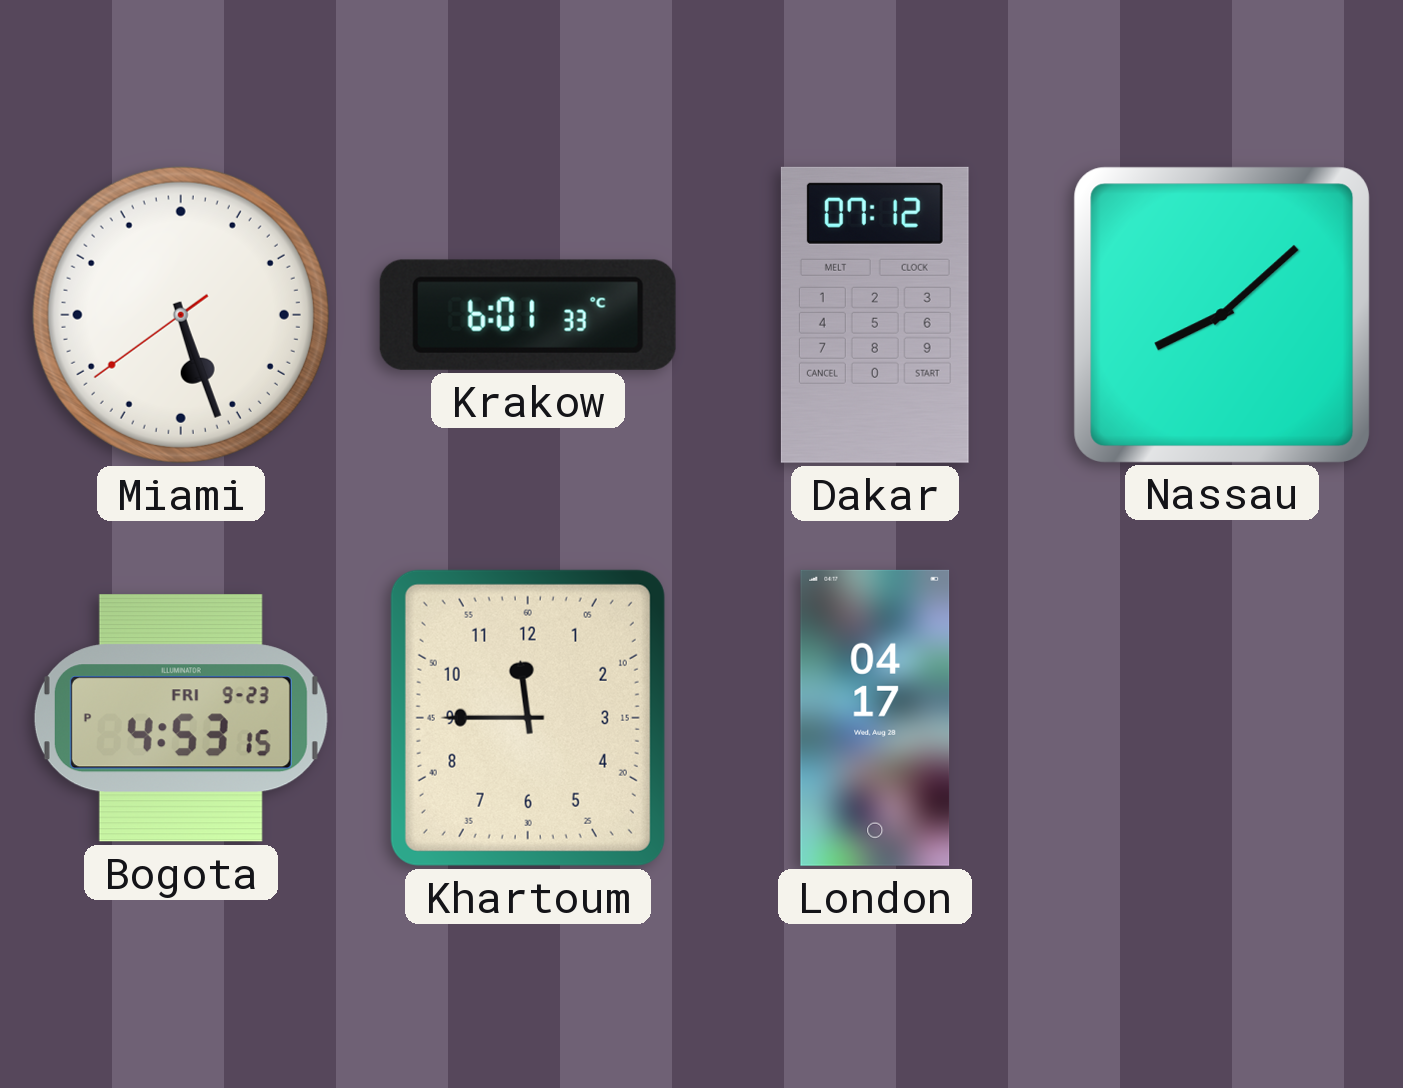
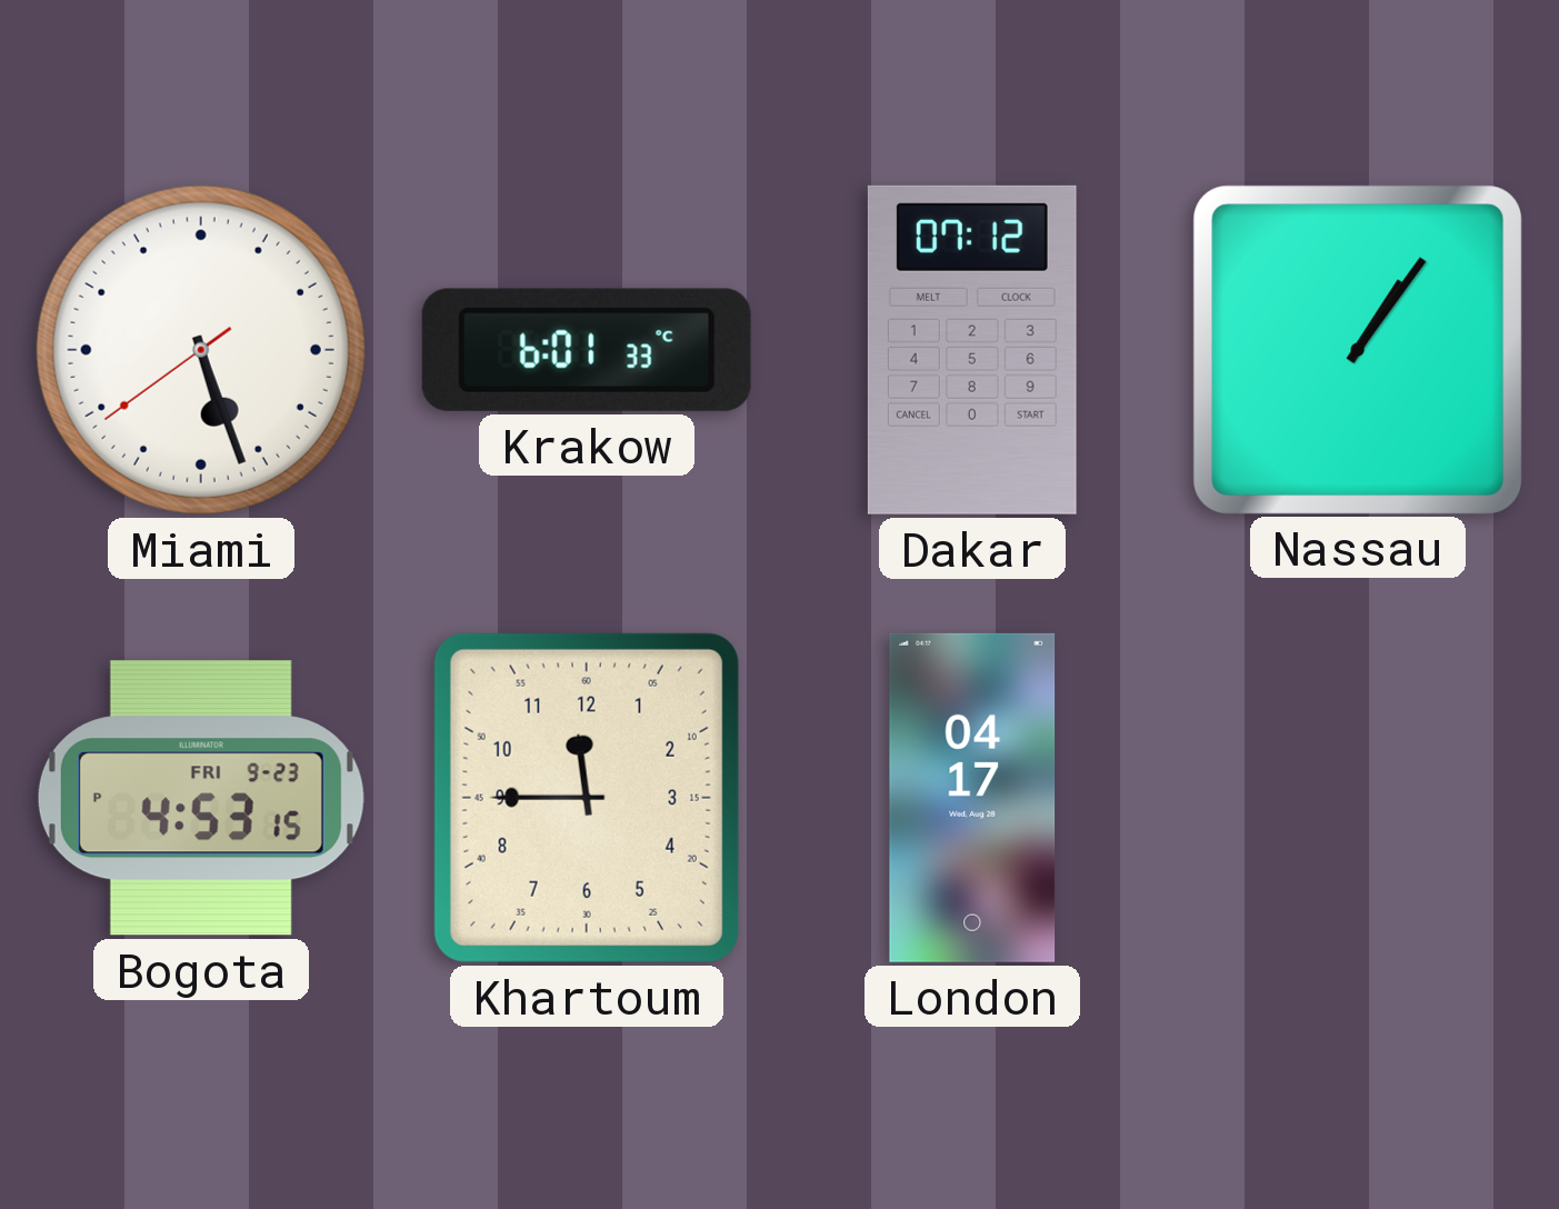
Nassau: 8:08 -> 1:06
